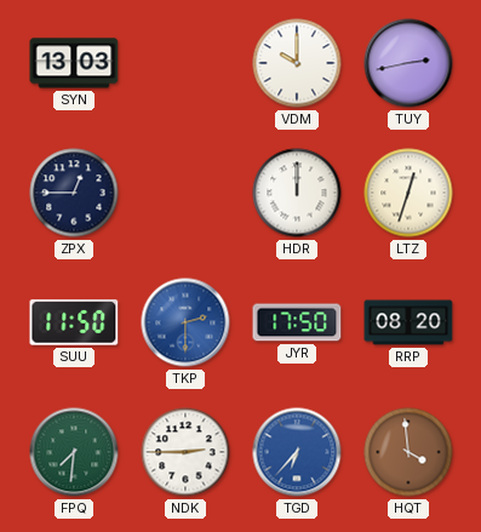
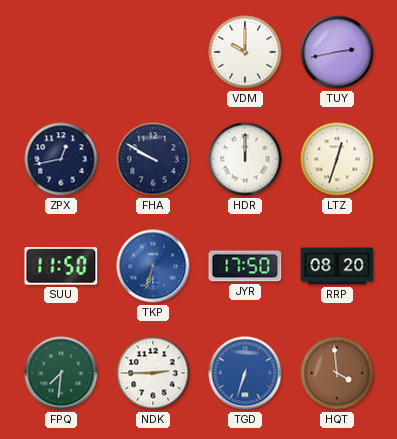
SYN: 13:03 -> none
ZPX: 12:45 -> 12:43
FHA: none -> 9:50
TKP: 2:30 -> 6:33
TGD: 6:37 -> 6:33
